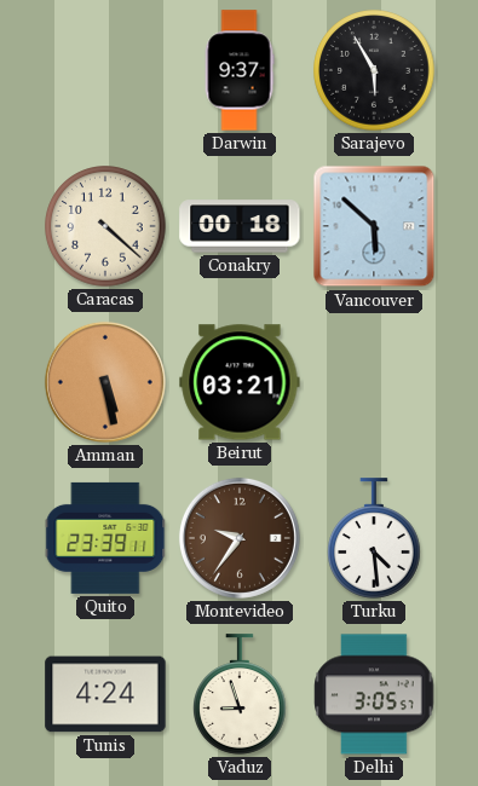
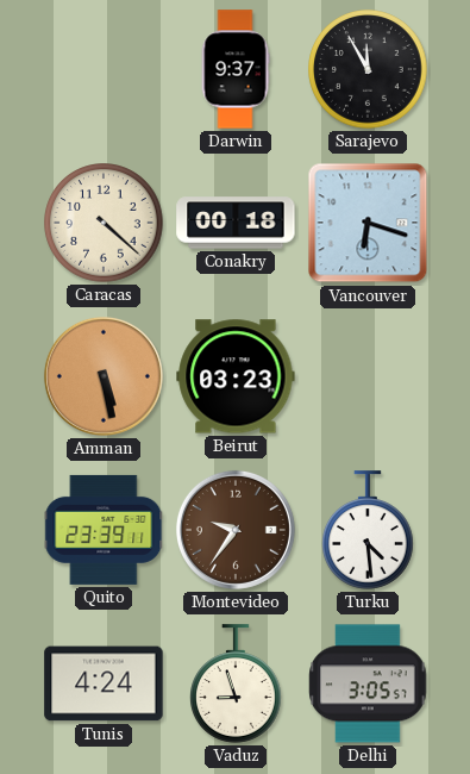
Sarajevo: 5:55 -> 11:55
Vancouver: 5:52 -> 6:18
Beirut: 03:21 -> 03:23
